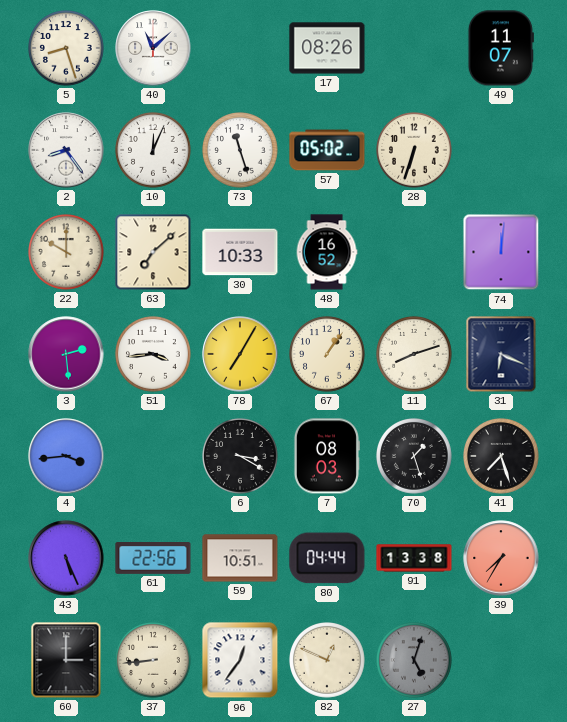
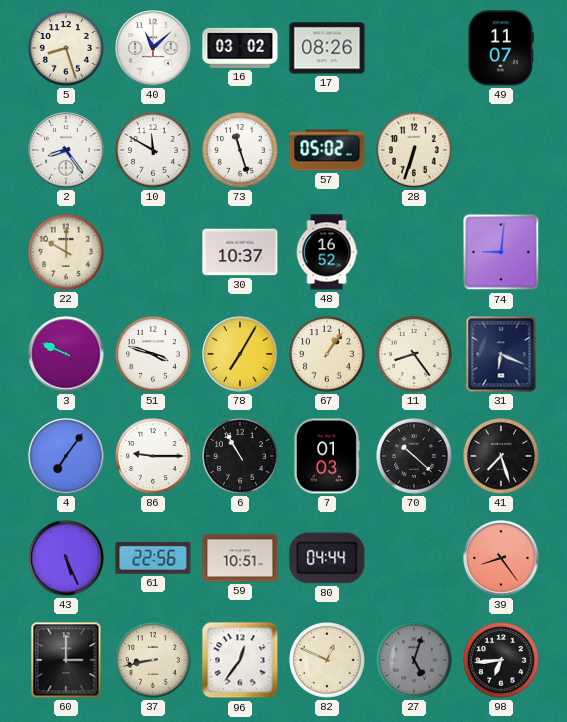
16: none -> 03:02
10: 12:04 -> 11:50
63: 7:08 -> none
30: 10:33 -> 10:37
74: 12:01 -> 9:01
3: 2:29 -> 9:49
51: 3:44 -> 3:48
11: 8:12 -> 8:24
4: 3:44 -> 7:06
86: none -> 9:15
6: 3:20 -> 10:55
7: 08:03 -> 01:03
70: 1:27 -> 10:22
91: 13:38 -> none
39: 7:35 -> 8:24
37: 8:44 -> 8:43
98: none -> 6:44
